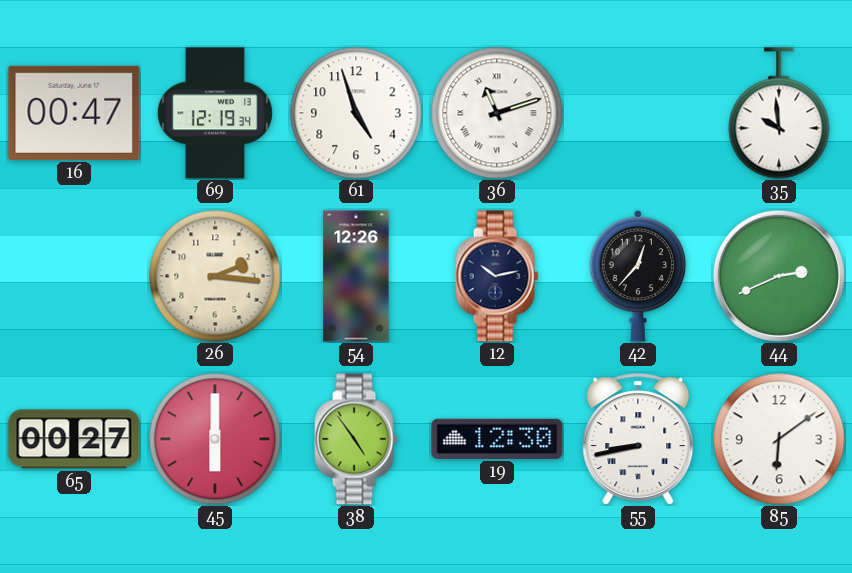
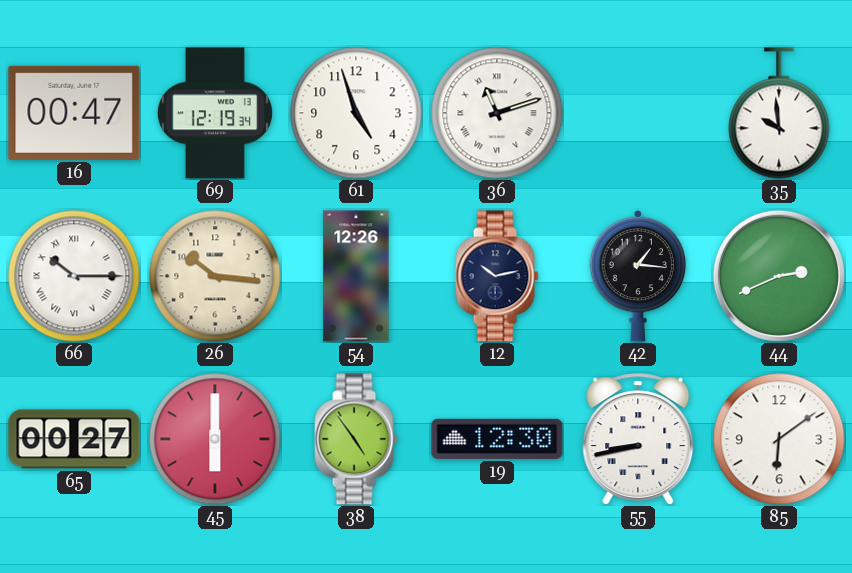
66: none -> 10:15
26: 2:16 -> 10:16
42: 12:37 -> 1:16
